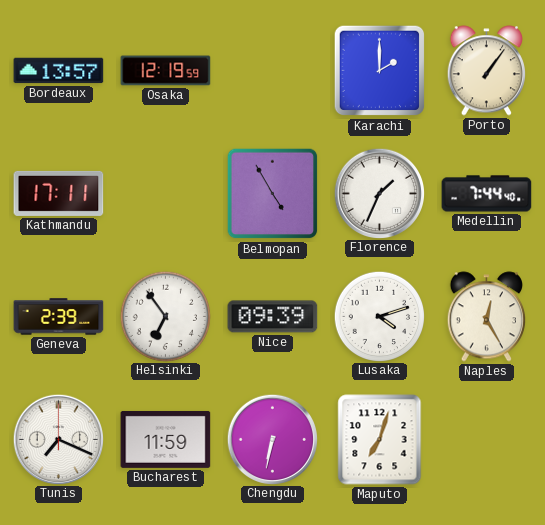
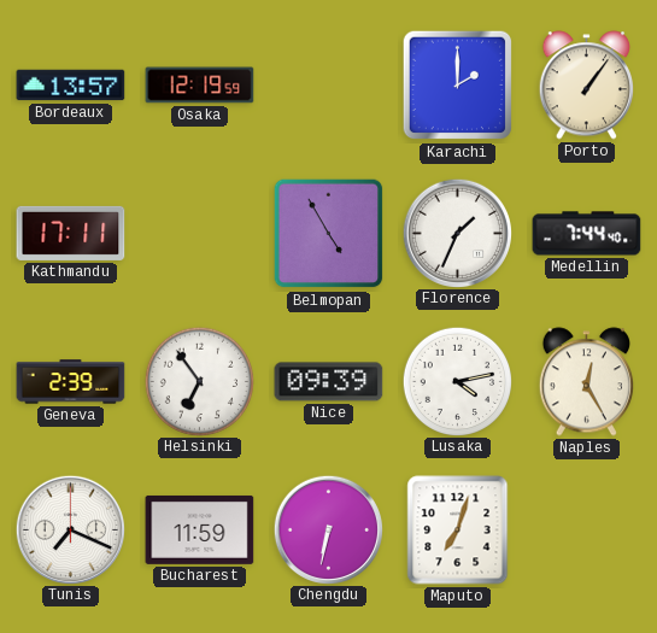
Lusaka: 4:12 -> 4:13
